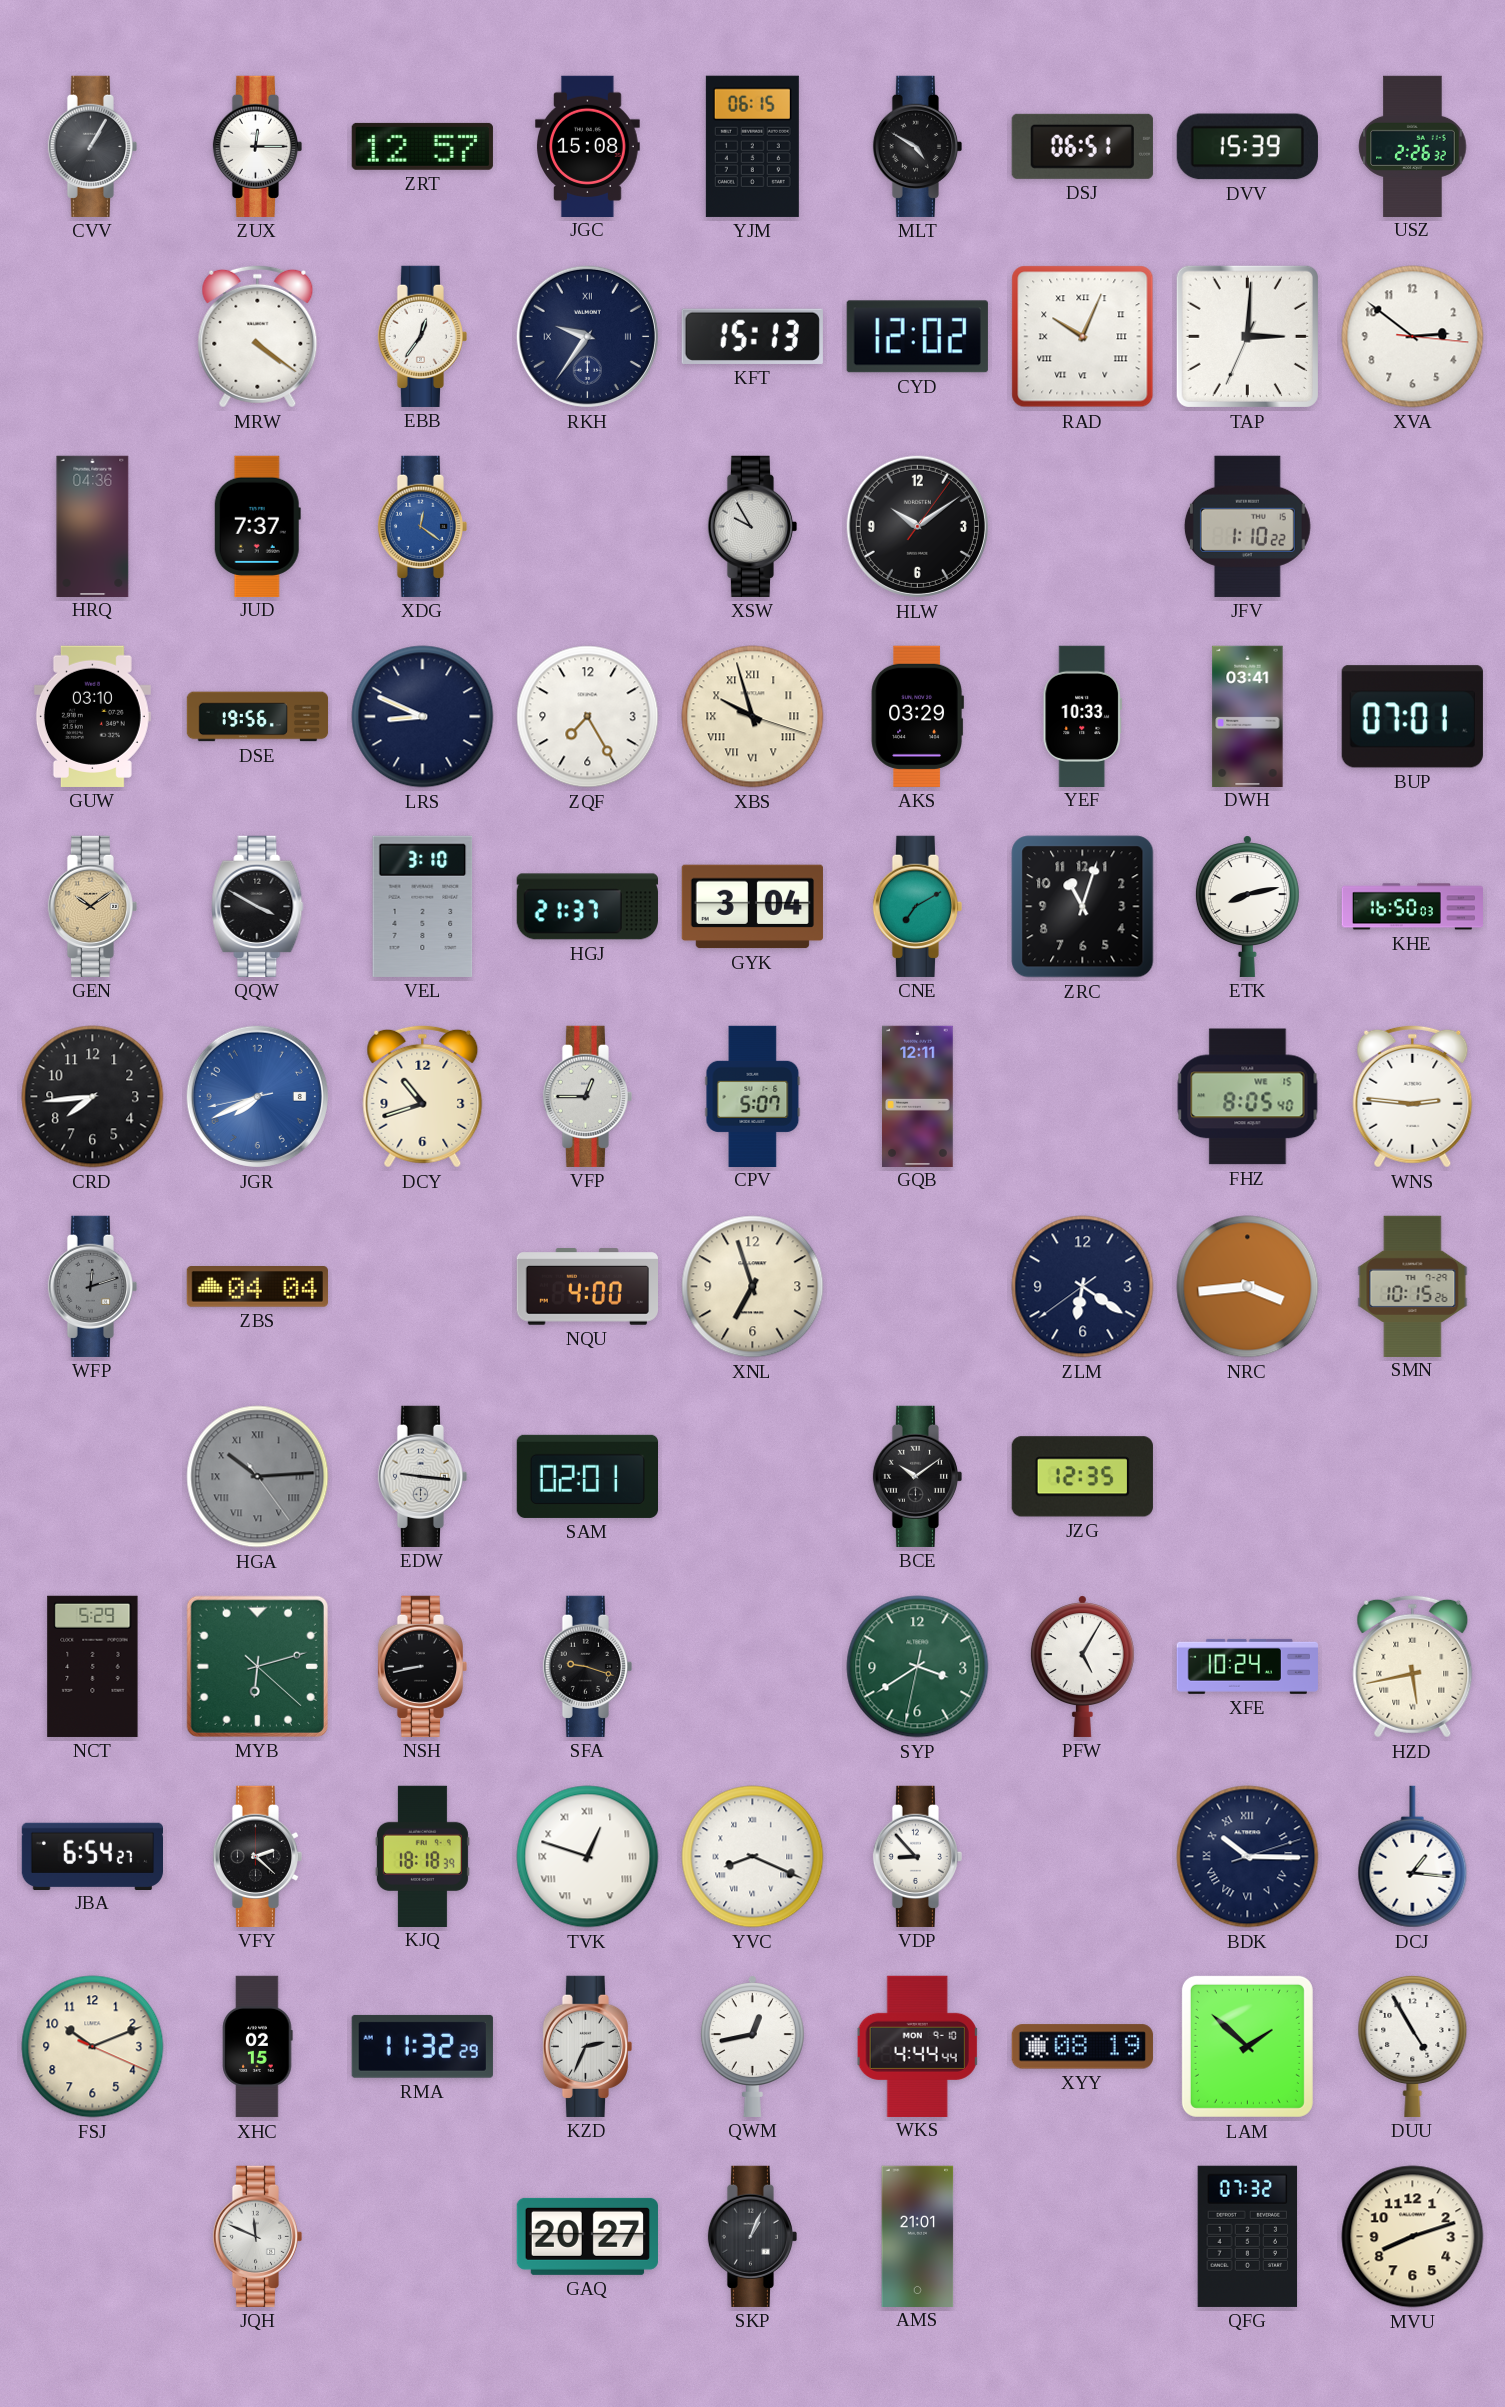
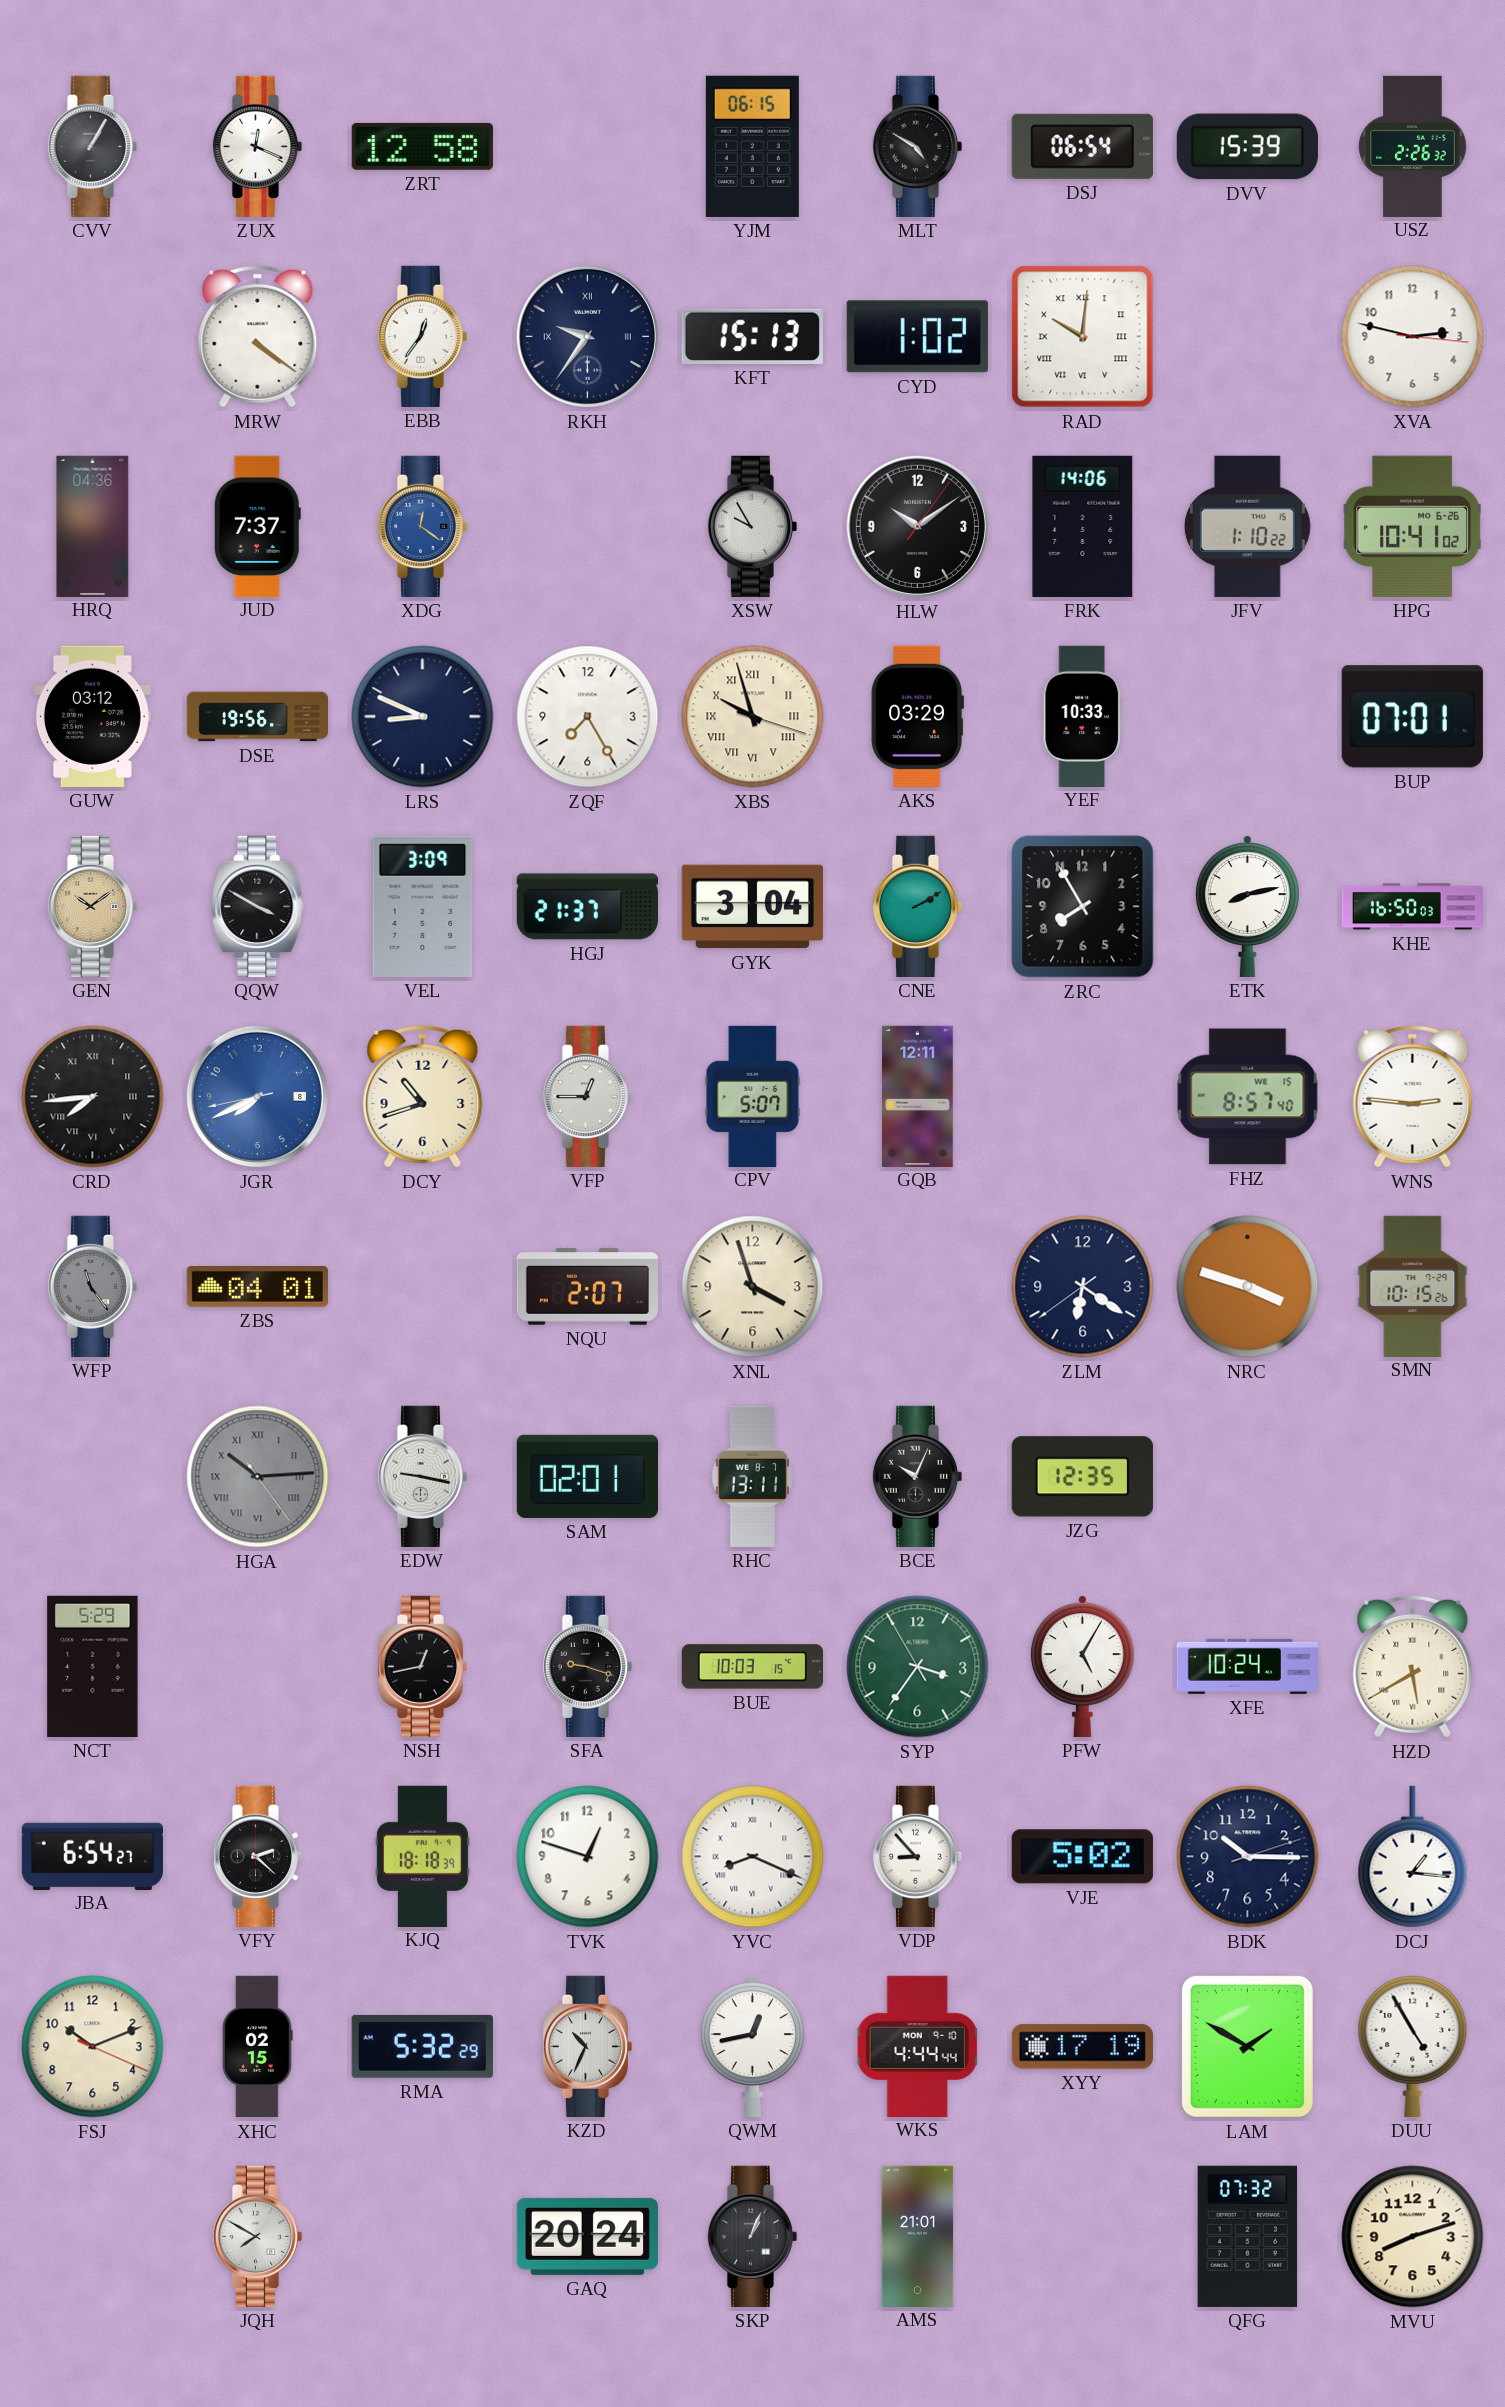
ZUX: 12:15 -> 12:19
ZRT: 12:57 -> 12:58
JGC: 15:08 -> none
DSJ: 06:51 -> 06:54
CYD: 12:02 -> 1:02
RAD: 10:04 -> 10:01
TAP: 3:00 -> none
XVA: 2:51 -> 2:47
FRK: none -> 14:06
HPG: none -> 10:41
GUW: 03:10 -> 03:12
DWH: 03:41 -> none
VEL: 3:10 -> 3:09
CNE: 7:10 -> 2:10
ZRC: 11:03 -> 7:55
CRD numerals: Arabic -> Roman
FHZ: 8:05 -> 8:57
WFP: 12:12 -> 11:24
ZBS: 04:04 -> 04:01
NQU: 4:00 -> 2:07
XNL: 6:57 -> 3:57
NRC: 3:44 -> 3:48
EDW: 9:16 -> 9:17
RHC: none -> 13:11
BCE: 10:09 -> 10:04
MYB: 6:12 -> none
NSH: 8:43 -> 12:43
BUE: none -> 10:03
SYP: 3:39 -> 3:35
HZD: 5:43 -> 5:40
TVK numerals: Roman -> Arabic
VJE: none -> 5:02
BDK numerals: Roman -> Arabic
RMA: 11:32 -> 5:32
KZD: 2:34 -> 10:34
XYY: 08:19 -> 17:19
LAM: 1:52 -> 1:50
JQH: 11:49 -> 7:50
GAQ: 20:27 -> 20:24
